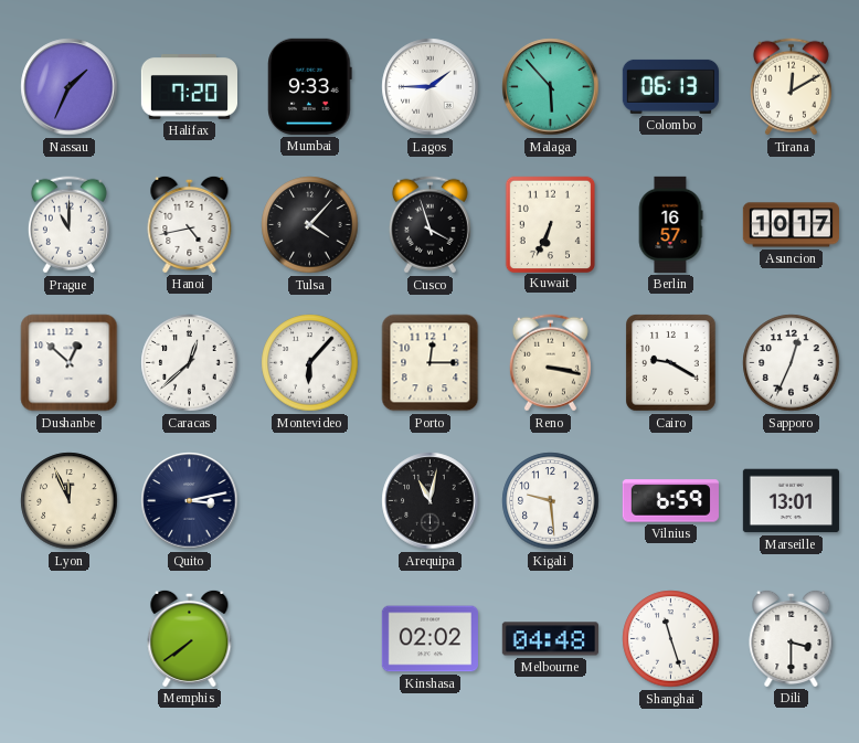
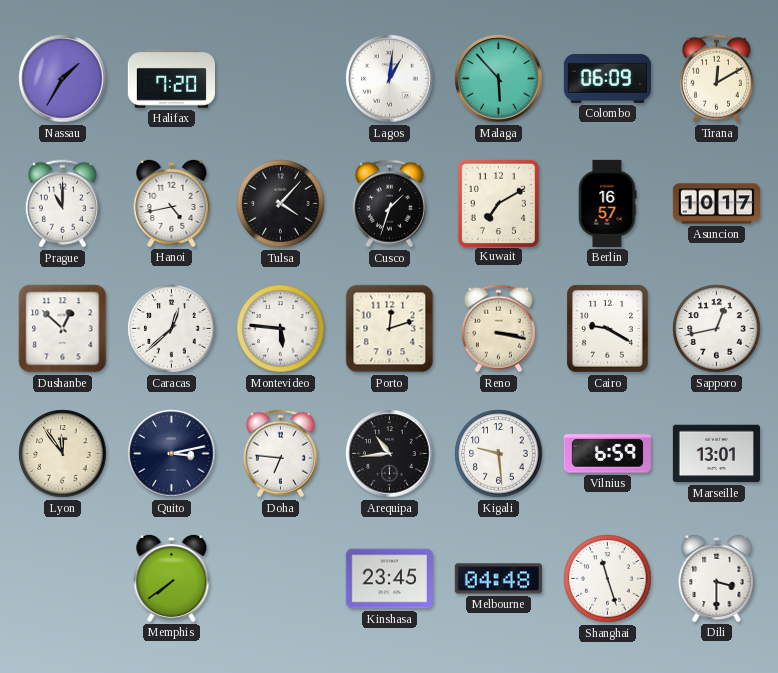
Nassau: 1:34 -> 1:35
Mumbai: 9:33 -> none
Lagos: 1:45 -> 1:01
Colombo: 06:13 -> 06:09
Cusco: 3:57 -> 1:33
Kuwait: 6:34 -> 7:10
Montevideo: 6:07 -> 5:46
Porto: 12:15 -> 12:12
Sapporo: 12:34 -> 12:43
Lyon: 11:56 -> 11:54
Doha: none -> 6:46
Arequipa: 11:02 -> 10:44
Kinshasa: 02:02 -> 23:45
